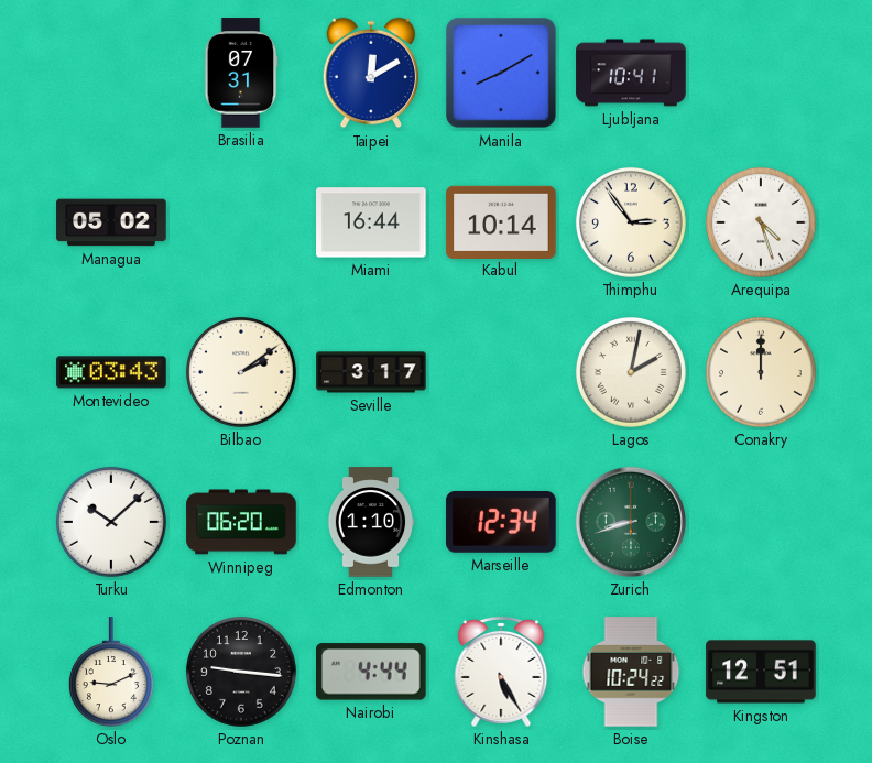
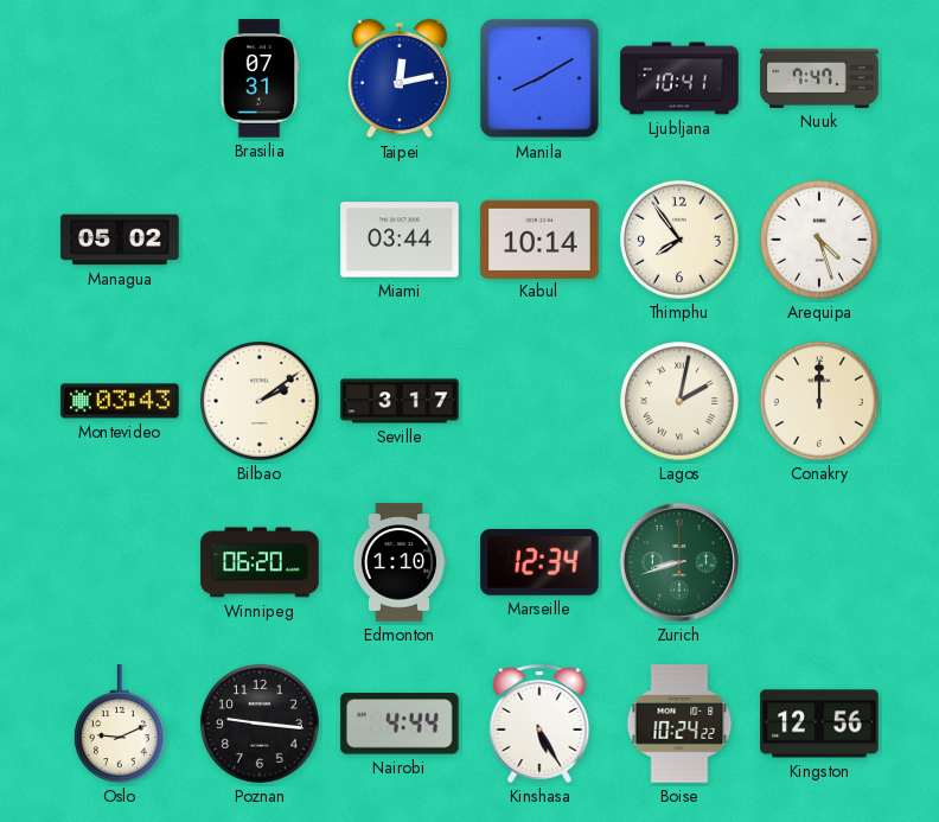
Taipei: 12:10 -> 12:13
Nuuk: none -> 7:47
Miami: 16:44 -> 03:44
Thimphu: 2:54 -> 7:54
Turku: 10:08 -> none
Kingston: 12:51 -> 12:56
